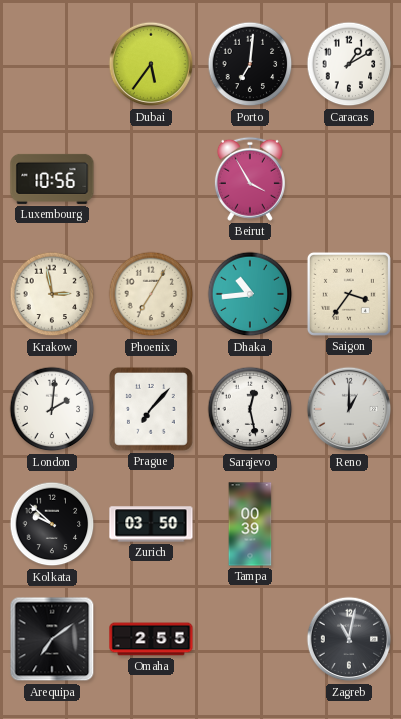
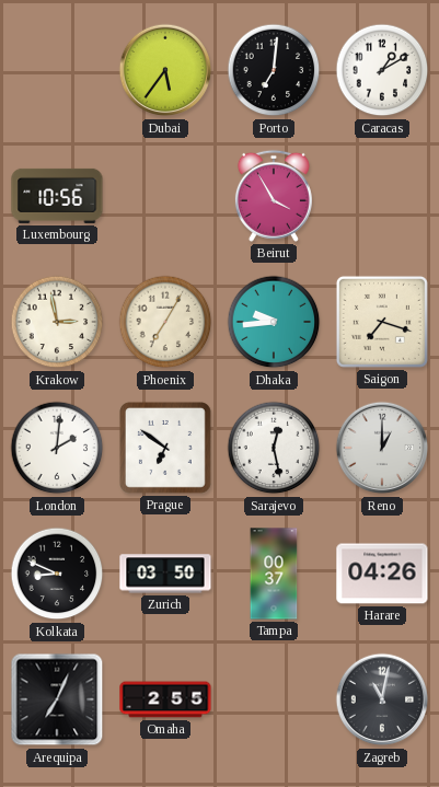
Dhaka: 10:44 -> 9:44
Saigon: 3:36 -> 7:18
Prague: 7:07 -> 6:51
Kolkata: 9:52 -> 8:49
Tampa: 00:39 -> 00:37
Harare: none -> 04:26
Arequipa: 7:09 -> 7:04
